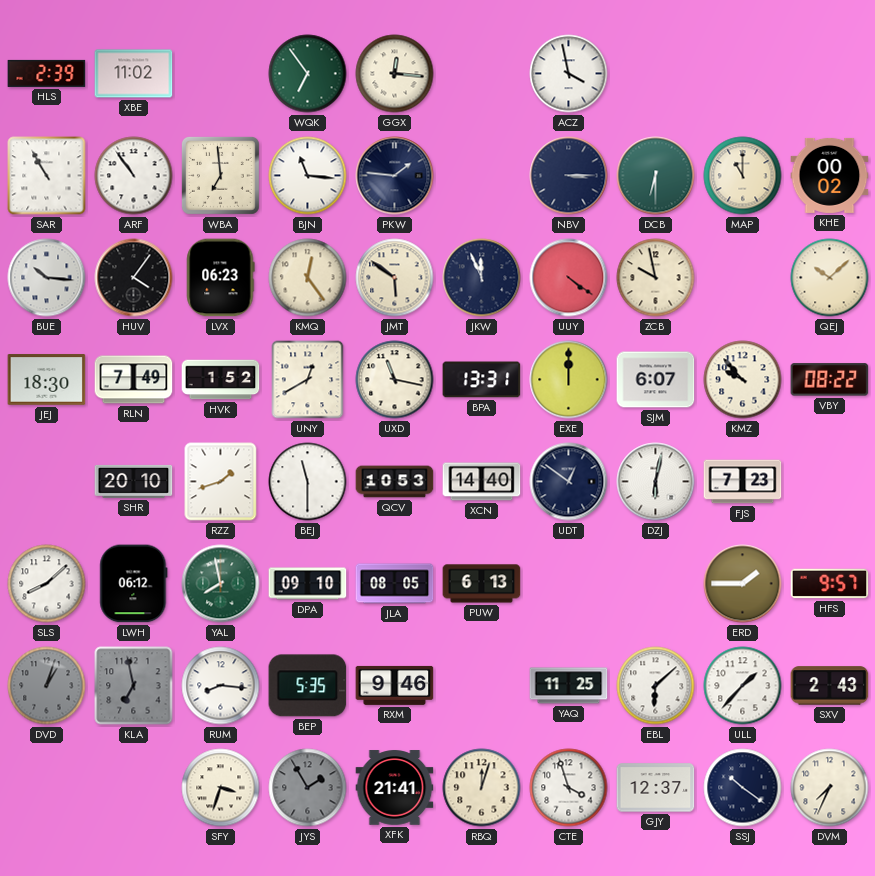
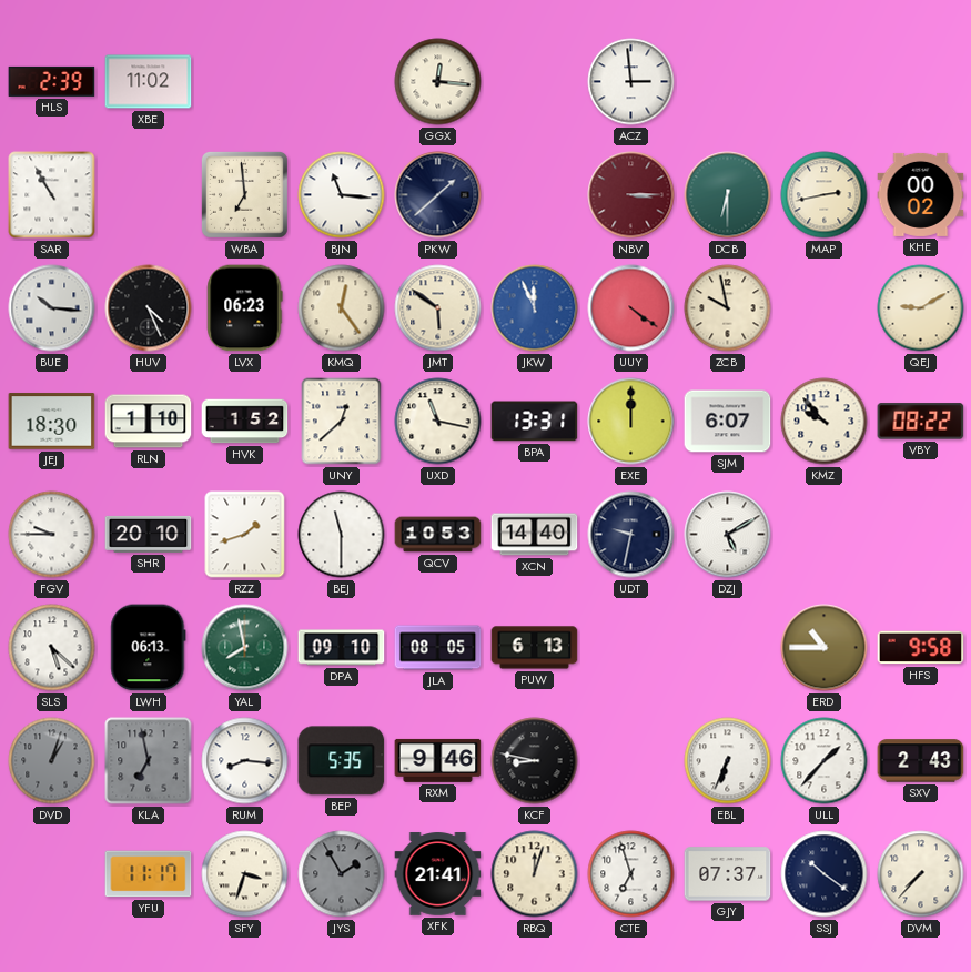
WQK: 6:54 -> none
ACZ: 3:58 -> 2:59
ARF: 10:54 -> none
PKW: 1:46 -> 1:38
NBV dial: navy -> burgundy
MAP: 11:00 -> 2:43
HUV: 4:06 -> 4:26
JKW dial: navy -> blue
QEJ: 10:08 -> 9:10
RLN: 7:49 -> 1:10
UNY: 12:40 -> 12:38
FGV: none -> 9:45
UDT: 12:51 -> 9:32
DZJ: 6:02 -> 5:10
FJS: 7:23 -> none
SLS: 8:08 -> 5:22
LWH: 06:12 -> 06:13
ERD: 1:45 -> 10:45
HFS: 9:57 -> 9:58
KCF: none -> 8:47
YAQ: 11:25 -> none
EBL: 6:08 -> 6:34
YFU: none -> 11:17
CTE: 3:57 -> 6:57
GJY: 12:37 -> 07:37
DVM: 7:34 -> 7:37
